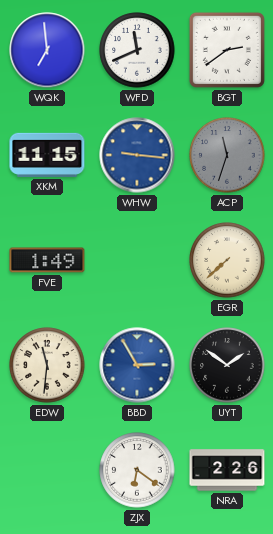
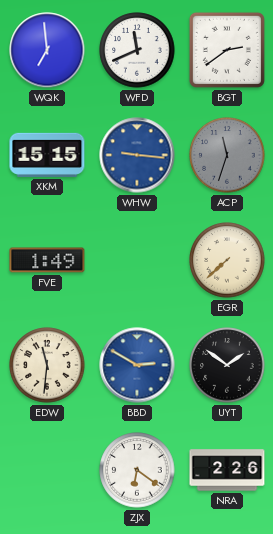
XKM: 11:15 -> 15:15
BBD: 2:55 -> 2:50
